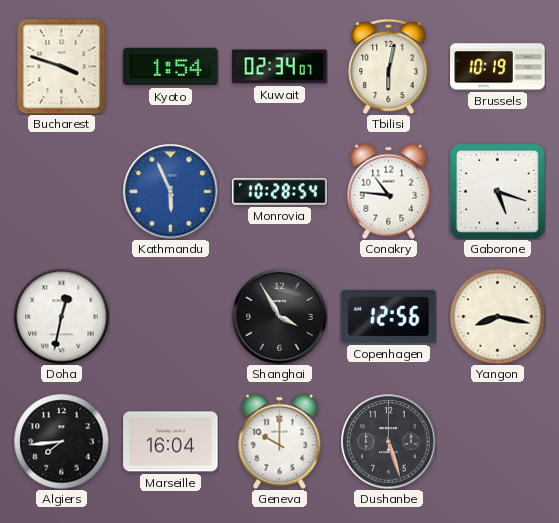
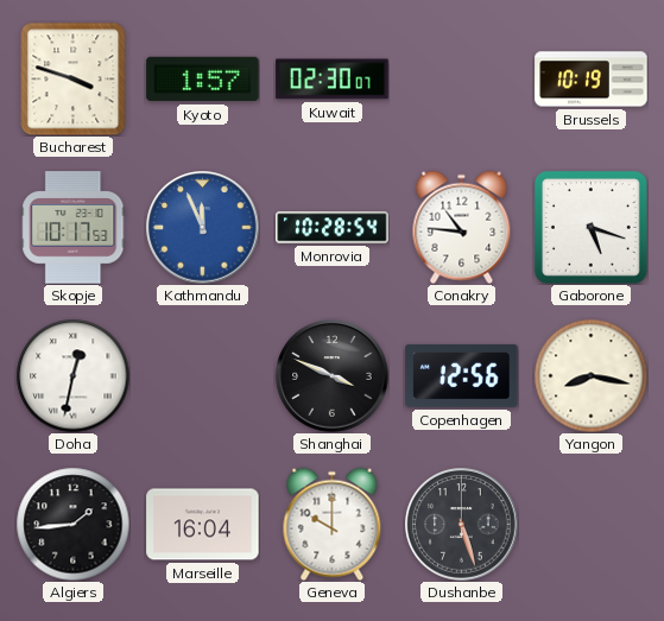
Kyoto: 1:54 -> 1:57
Kuwait: 02:34 -> 02:30
Tbilisi: 6:02 -> none
Skopje: none -> 10:17
Kathmandu: 5:56 -> 11:56
Shanghai: 3:55 -> 3:49
Algiers: 7:44 -> 1:44
